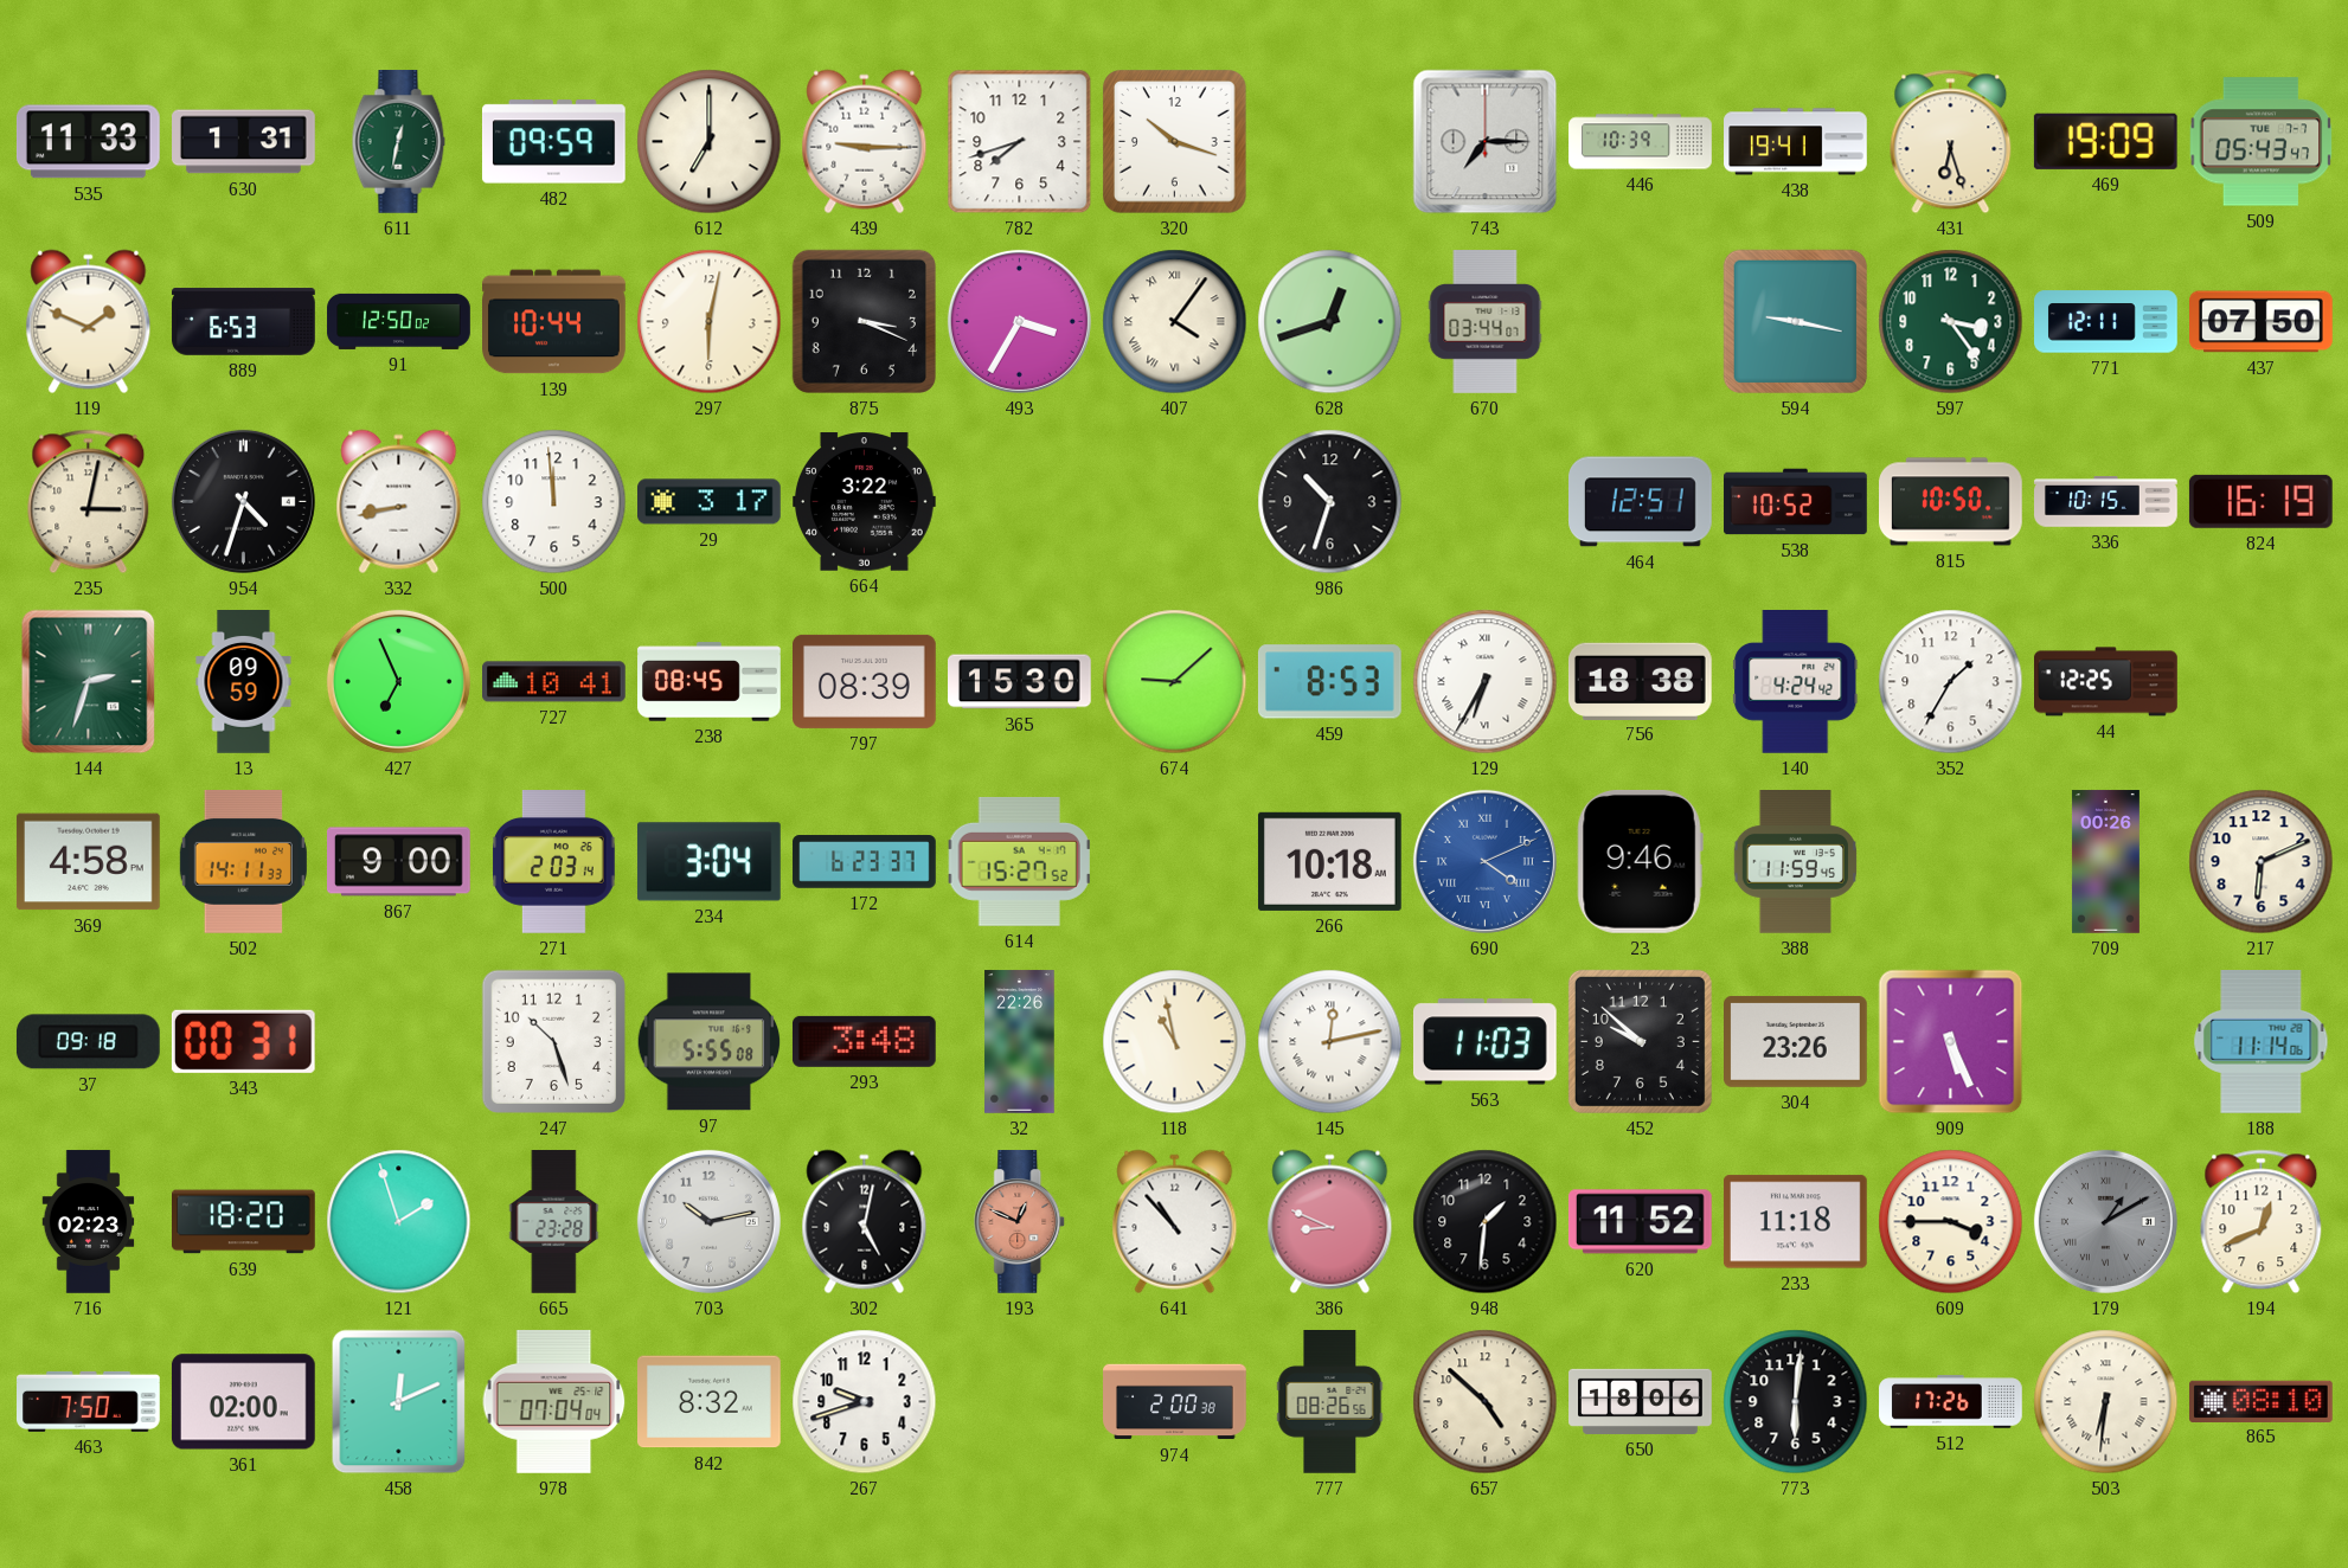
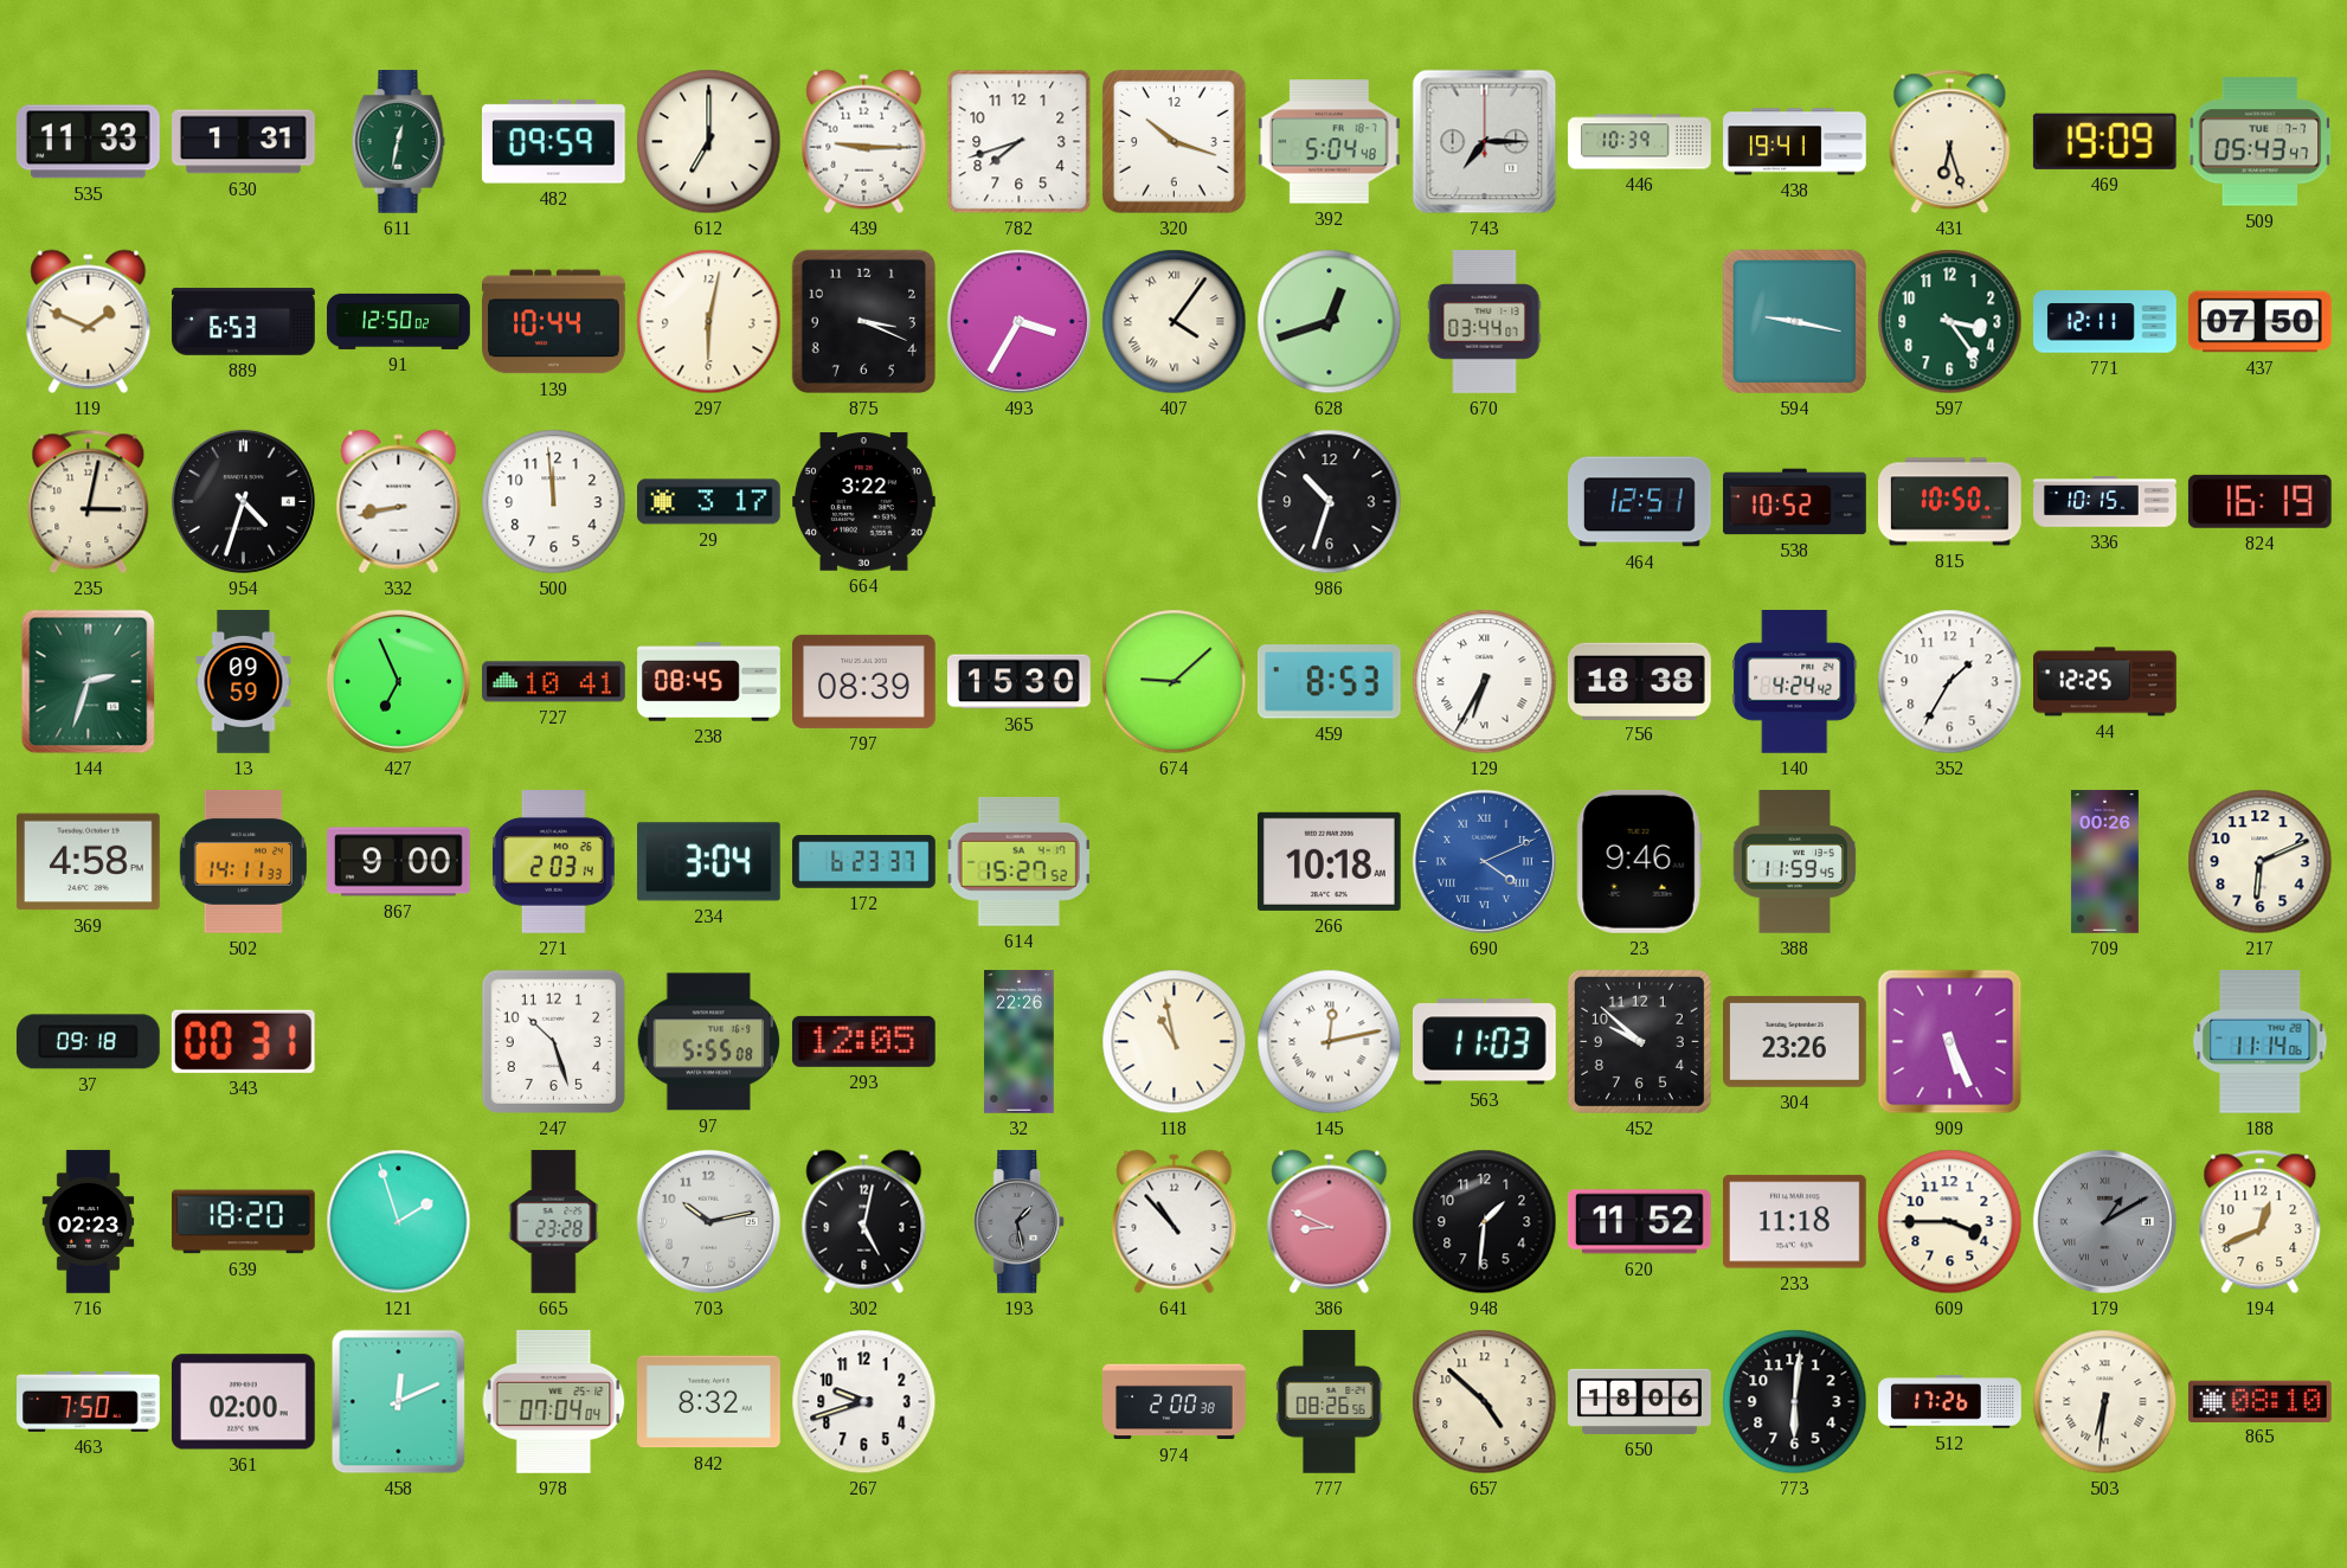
392: none -> 5:04
293: 3:48 -> 12:05
193: 12:49 -> 1:28
193 dial: salmon -> grey
